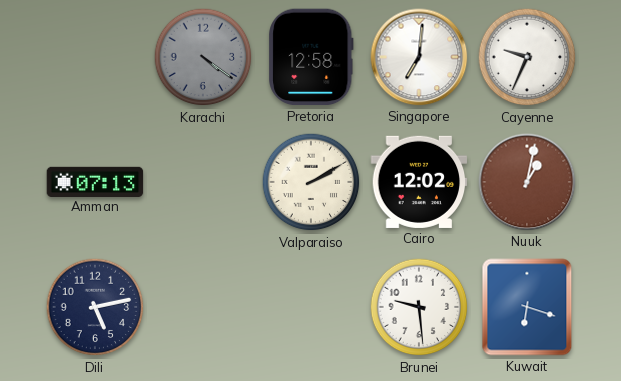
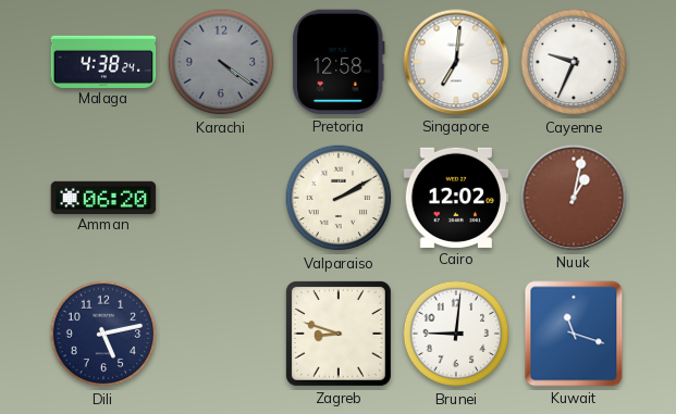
Malaga: none -> 4:38
Amman: 07:13 -> 06:20
Zagreb: none -> 8:48
Brunei: 9:29 -> 9:01
Kuwait: 6:18 -> 11:18
